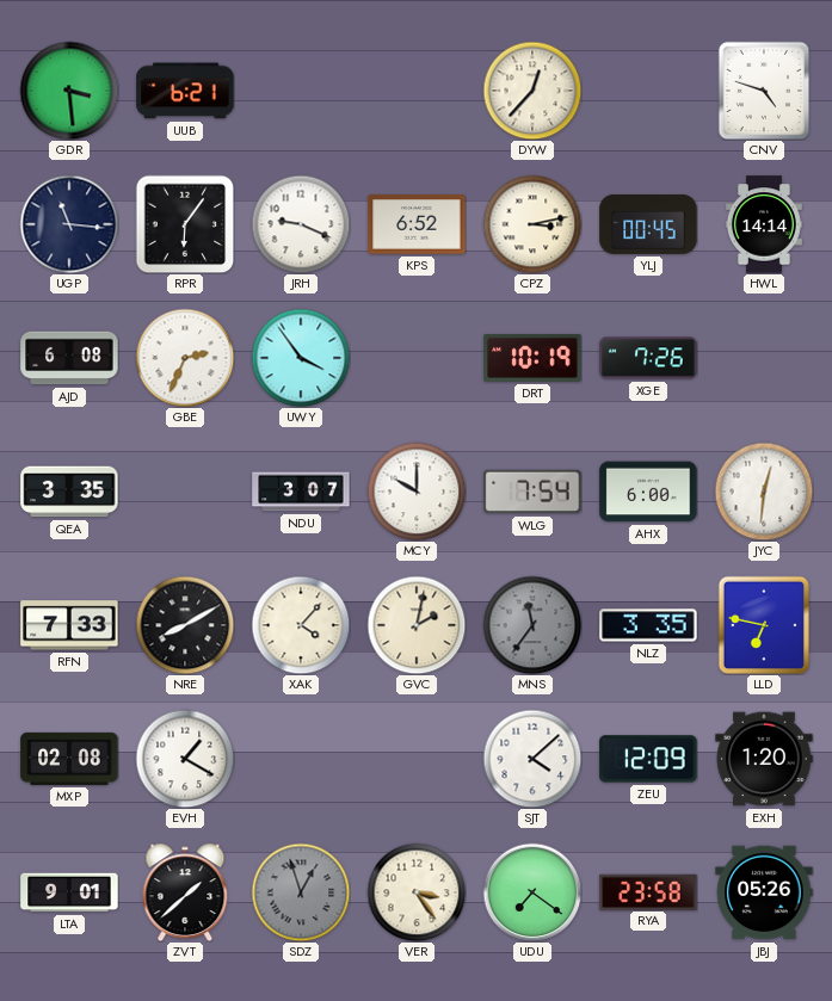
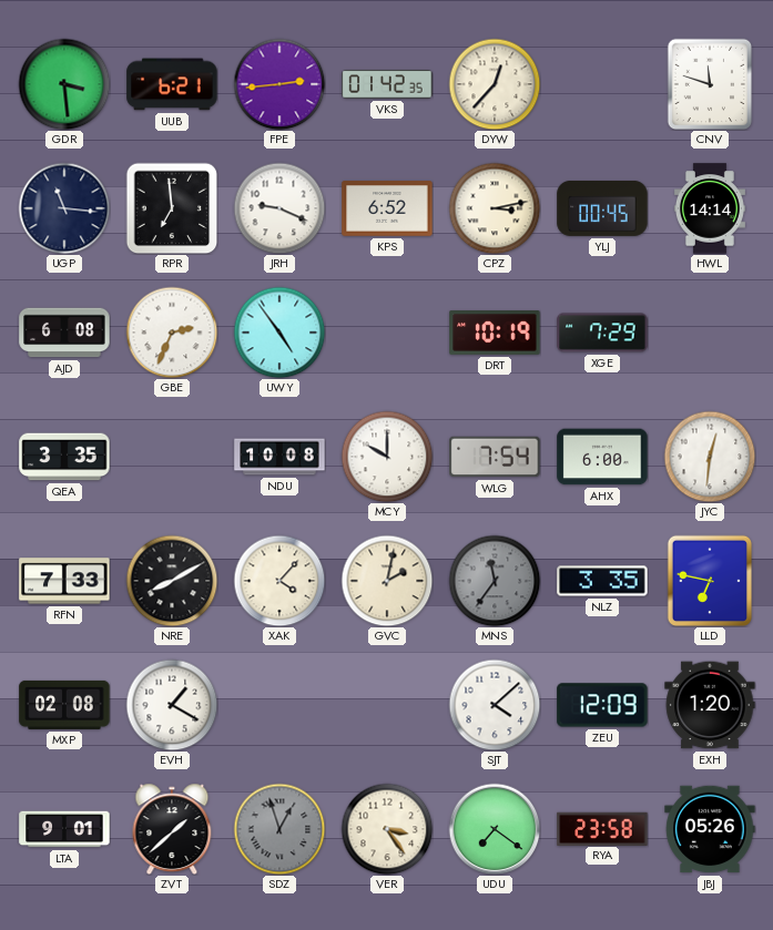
FPE: none -> 2:44
VKS: none -> 01:42
CNV: 4:48 -> 11:48
RPR: 6:06 -> 6:59
UWY: 3:54 -> 4:54
XGE: 7:26 -> 7:29
NDU: 3:07 -> 10:08
